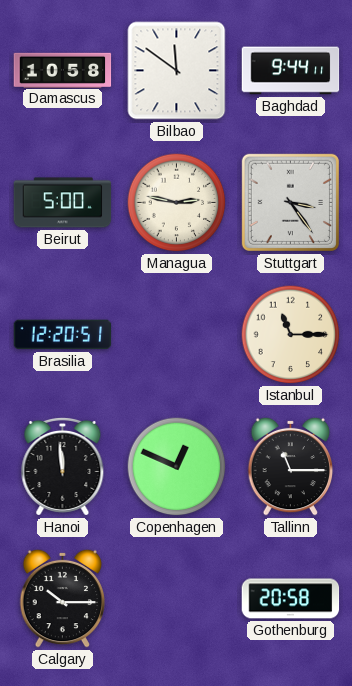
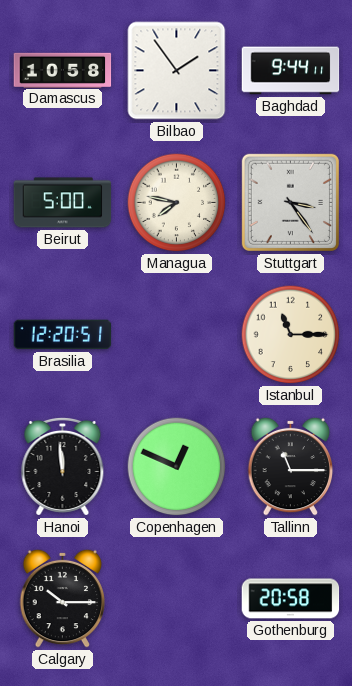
Bilbao: 11:51 -> 1:54
Managua: 2:47 -> 7:47
